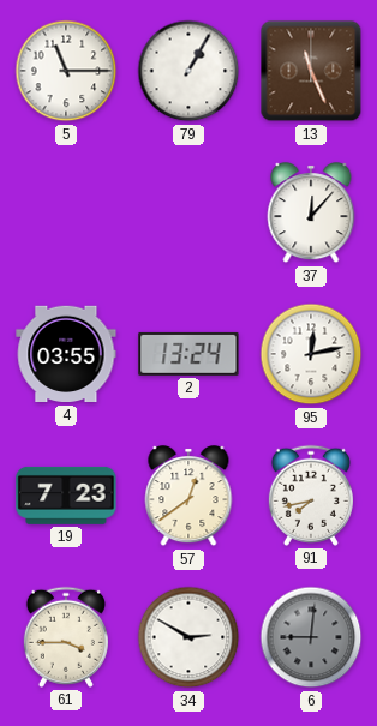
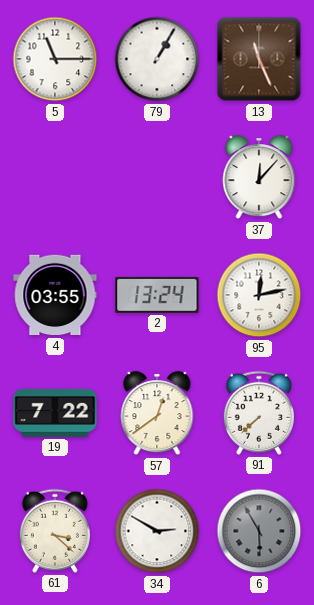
19: 7:23 -> 7:22
91: 7:43 -> 7:38
61: 3:45 -> 3:22
6: 9:01 -> 5:55
